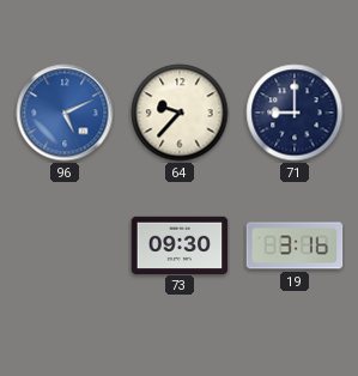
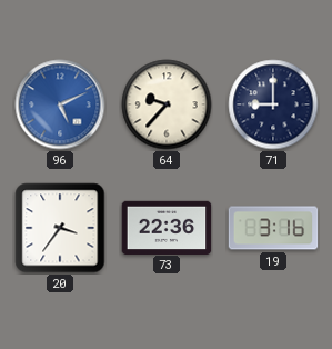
20: none -> 3:36
73: 09:30 -> 22:36
